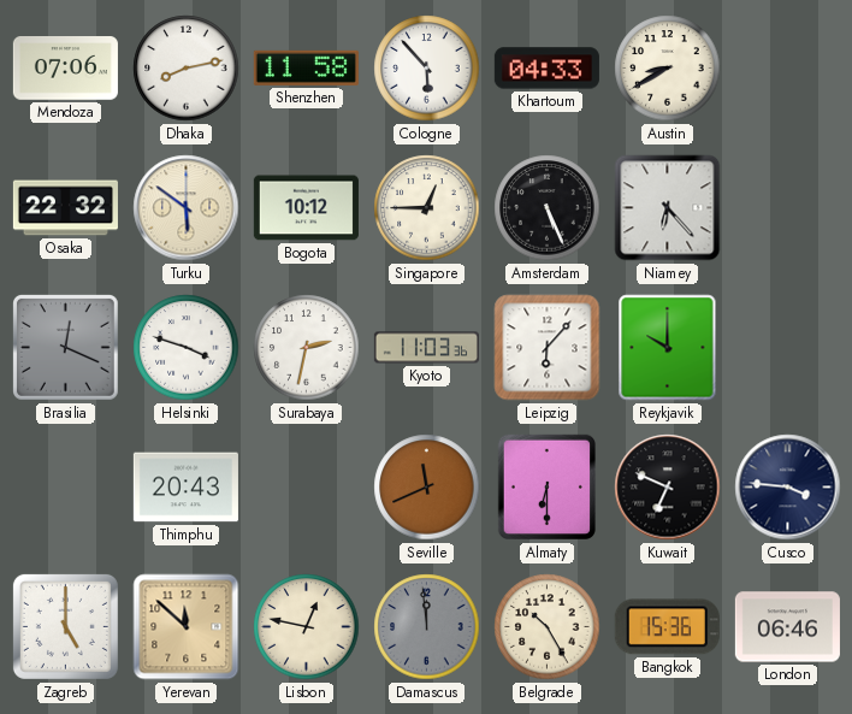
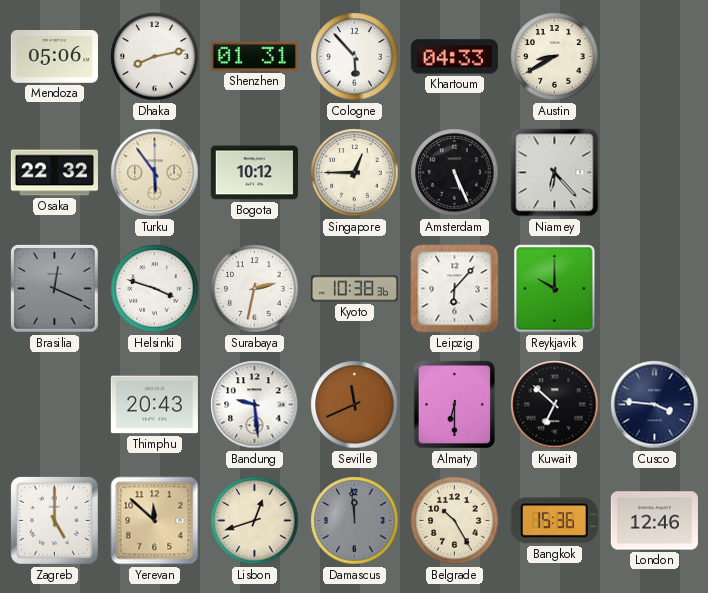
Mendoza: 07:06 -> 05:06
Shenzhen: 11:58 -> 01:31
Turku: 5:51 -> 5:54
Kyoto: 11:03 -> 10:38
Bandung: none -> 9:29
Kuwait: 6:49 -> 6:52
Lisbon: 12:47 -> 12:42
London: 06:46 -> 12:46
